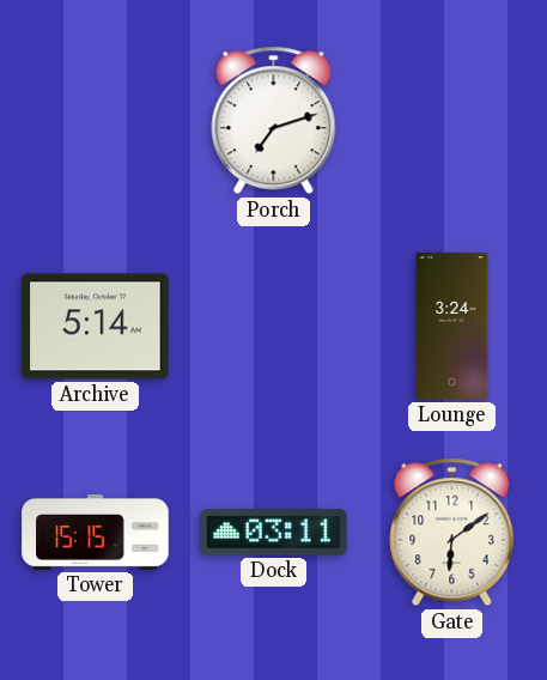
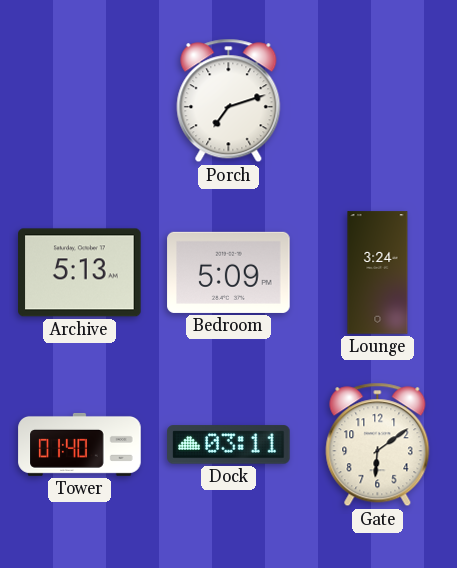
Archive: 5:14 -> 5:13
Bedroom: none -> 5:09
Tower: 15:15 -> 01:40
